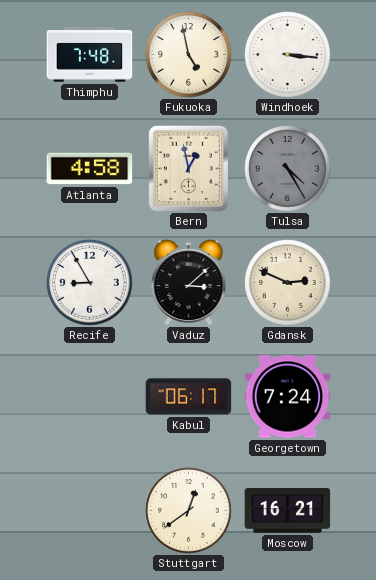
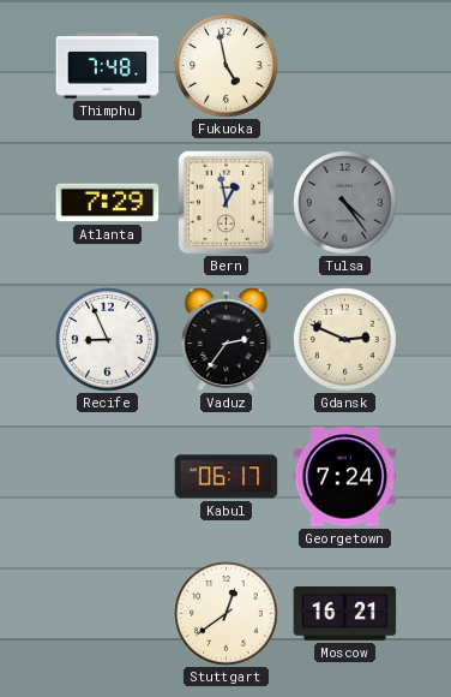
Windhoek: 3:16 -> none
Atlanta: 4:58 -> 7:29
Tulsa: 4:25 -> 4:24
Recife: 8:55 -> 8:56
Vaduz: 3:08 -> 2:36
